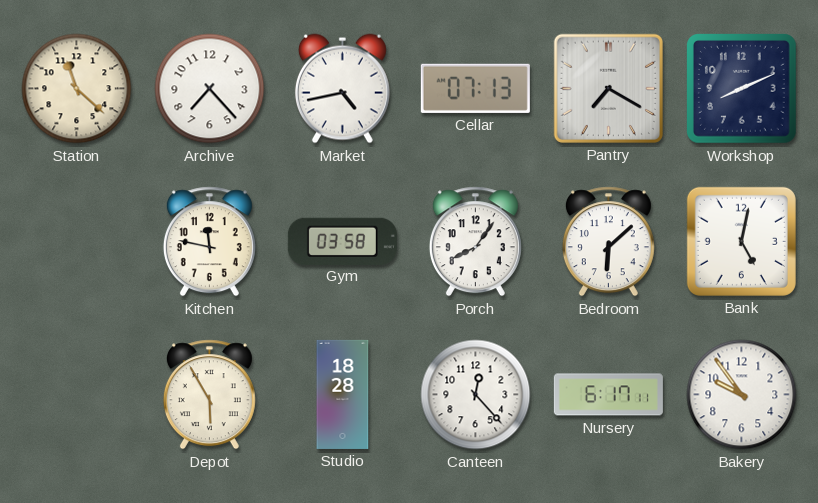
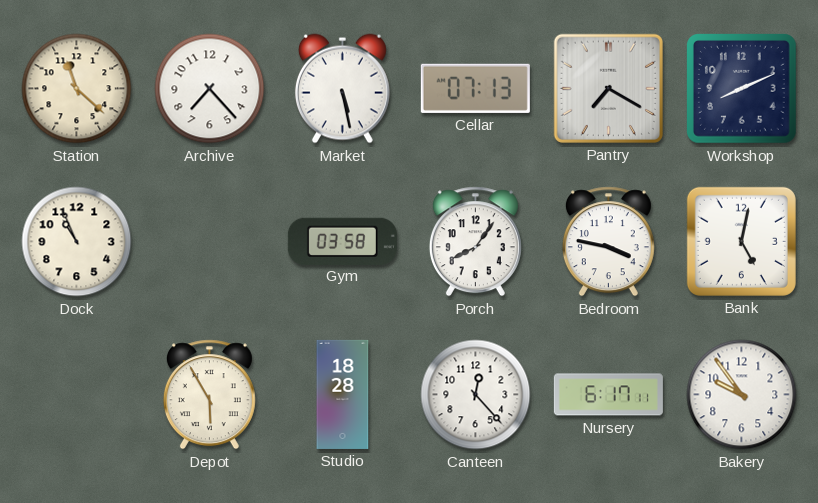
Market: 4:43 -> 5:28
Dock: none -> 10:56
Kitchen: 11:47 -> none
Bedroom: 6:08 -> 3:47
